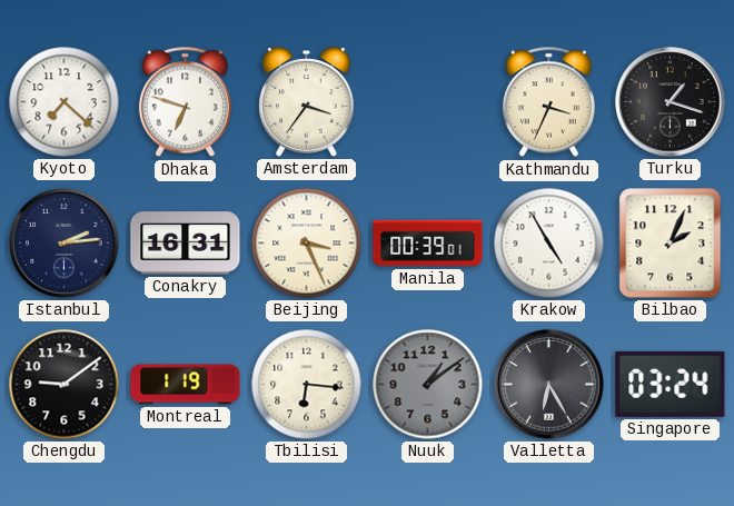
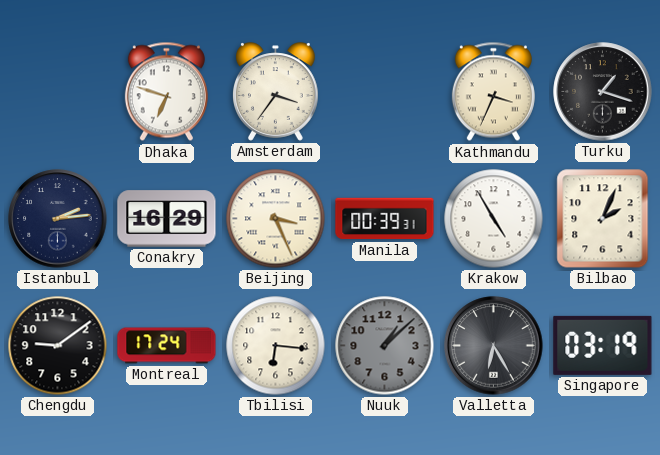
Kyoto: 7:22 -> none
Conakry: 16:31 -> 16:29
Manila: 00:39:01 -> 00:39:31
Montreal: 1:19 -> 17:24
Nuuk: 1:09 -> 1:08
Singapore: 03:24 -> 03:19
